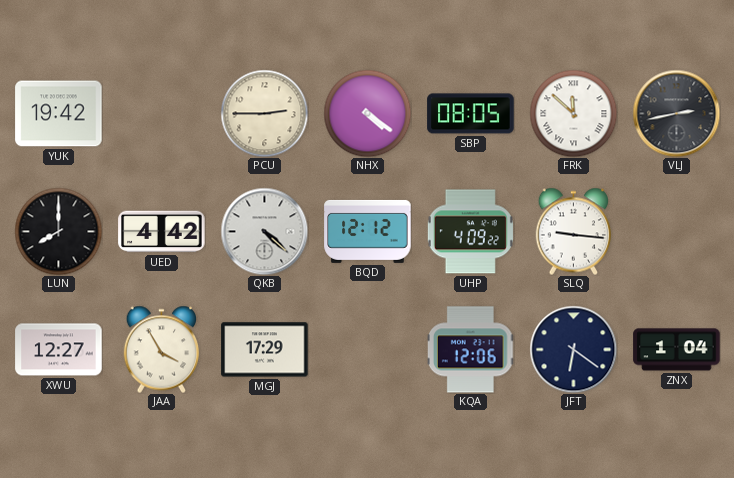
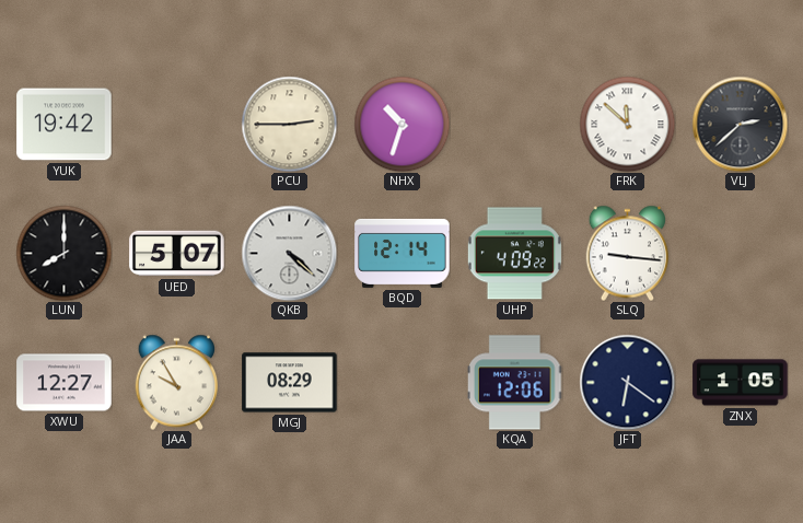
NHX: 4:21 -> 10:33
SBP: 08:05 -> none
VLJ: 2:43 -> 2:38
UED: 4:42 -> 5:07
BQD: 12:12 -> 12:14
JAA: 3:55 -> 9:55
MGJ: 17:29 -> 08:29
ZNX: 1:04 -> 1:05
